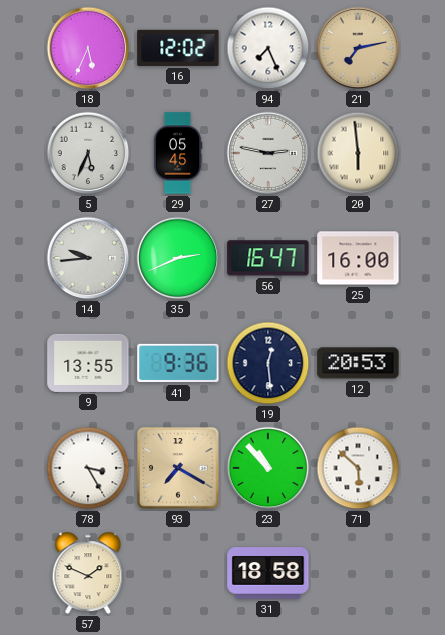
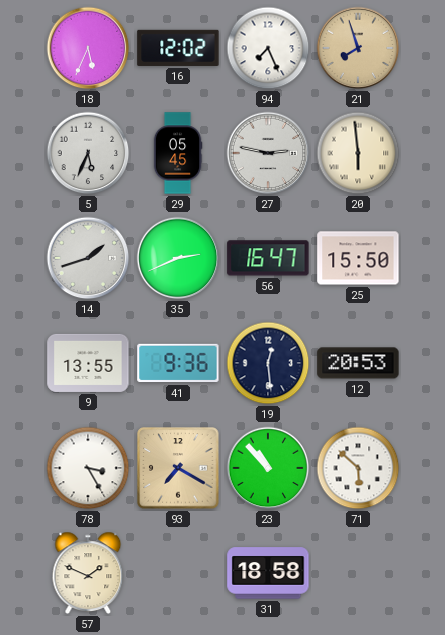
21: 7:13 -> 7:57
14: 9:44 -> 1:42
25: 16:00 -> 15:50
